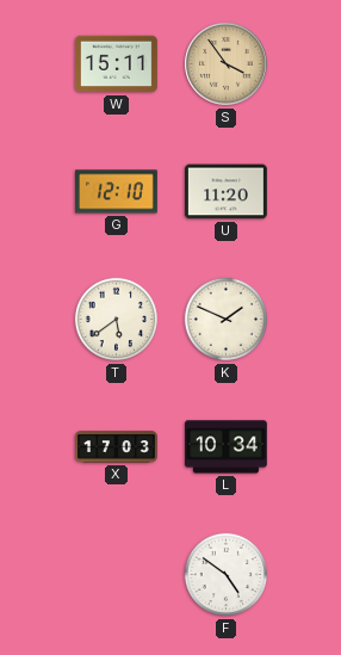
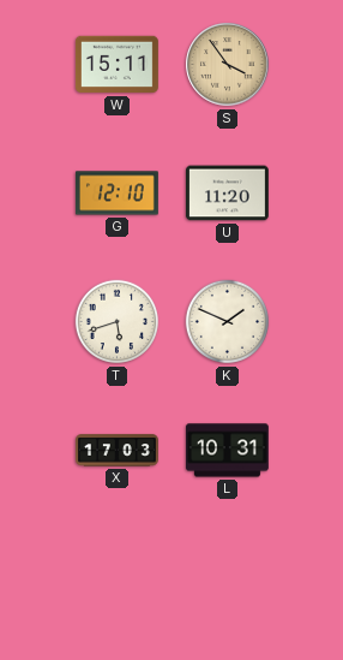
T: 5:39 -> 5:42
L: 10:34 -> 10:31
F: 4:51 -> none
